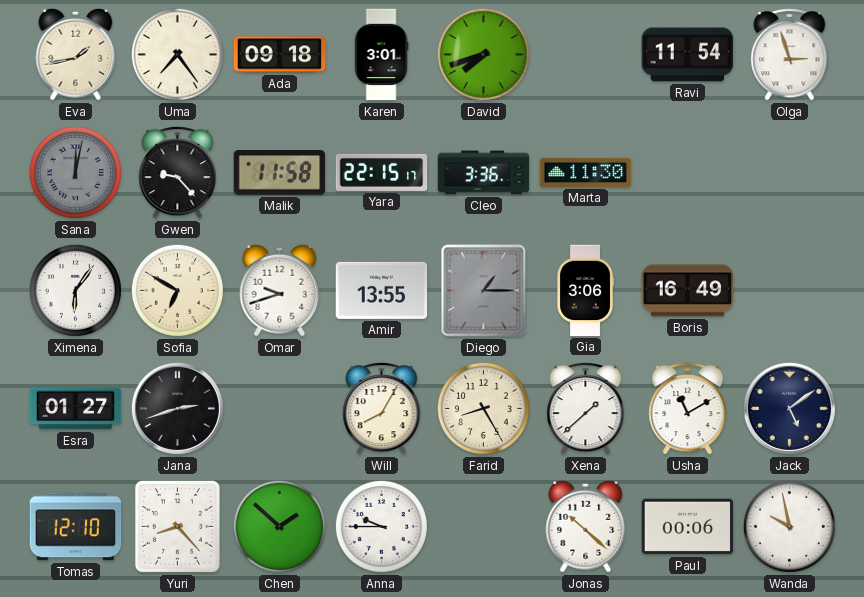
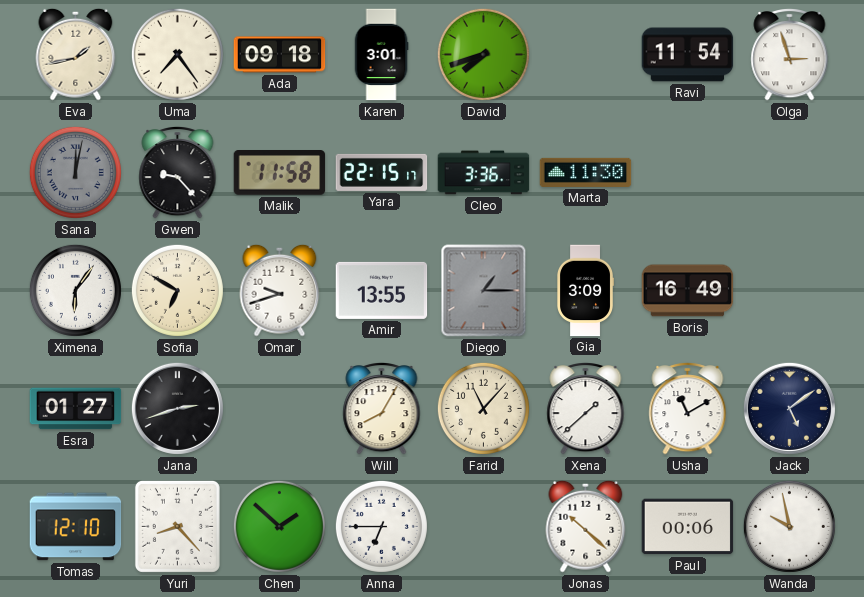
Gia: 3:06 -> 3:09
Farid: 8:25 -> 11:07
Anna: 9:45 -> 6:45
